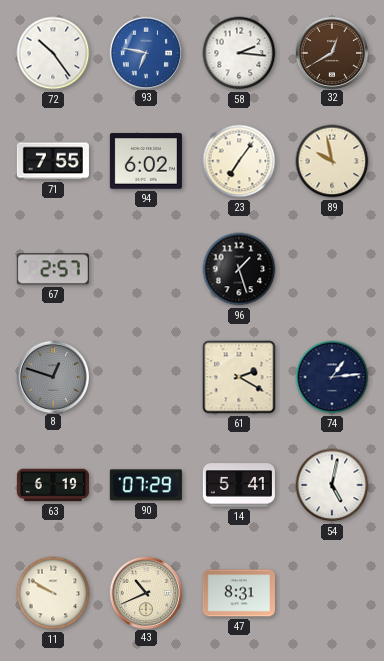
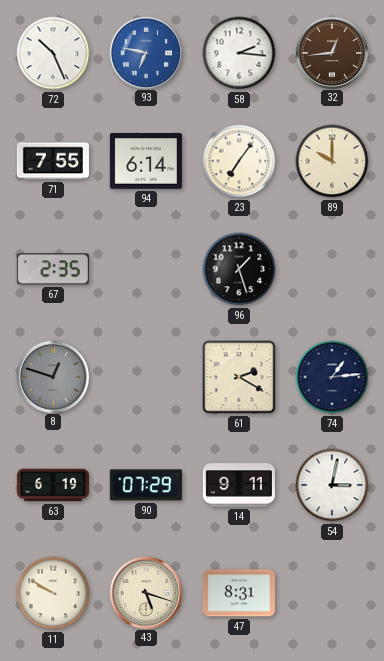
72: 10:24 -> 10:26
32: 12:40 -> 12:44
94: 6:02 -> 6:14
89: 9:58 -> 10:00
67: 2:57 -> 2:35
14: 5:41 -> 9:11
54: 5:02 -> 3:02
43: 10:41 -> 5:18
